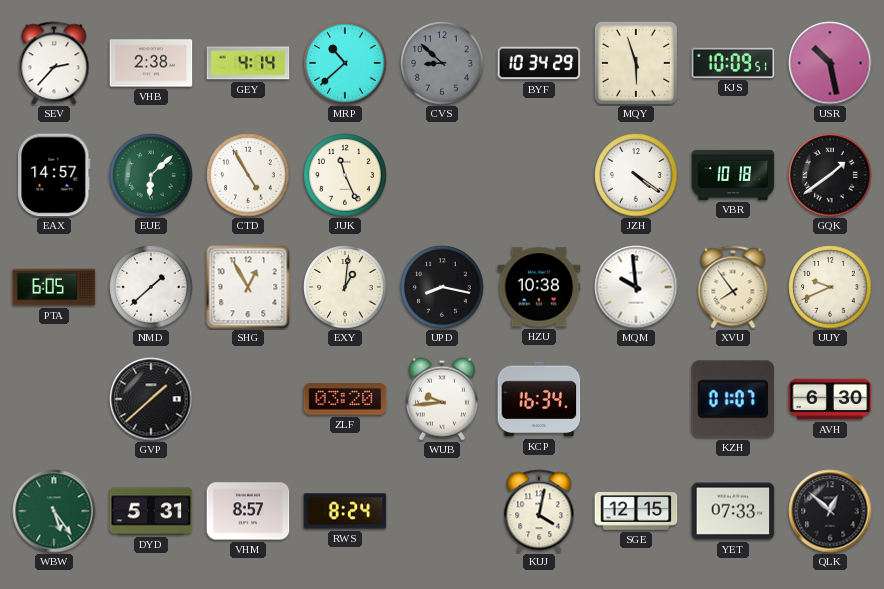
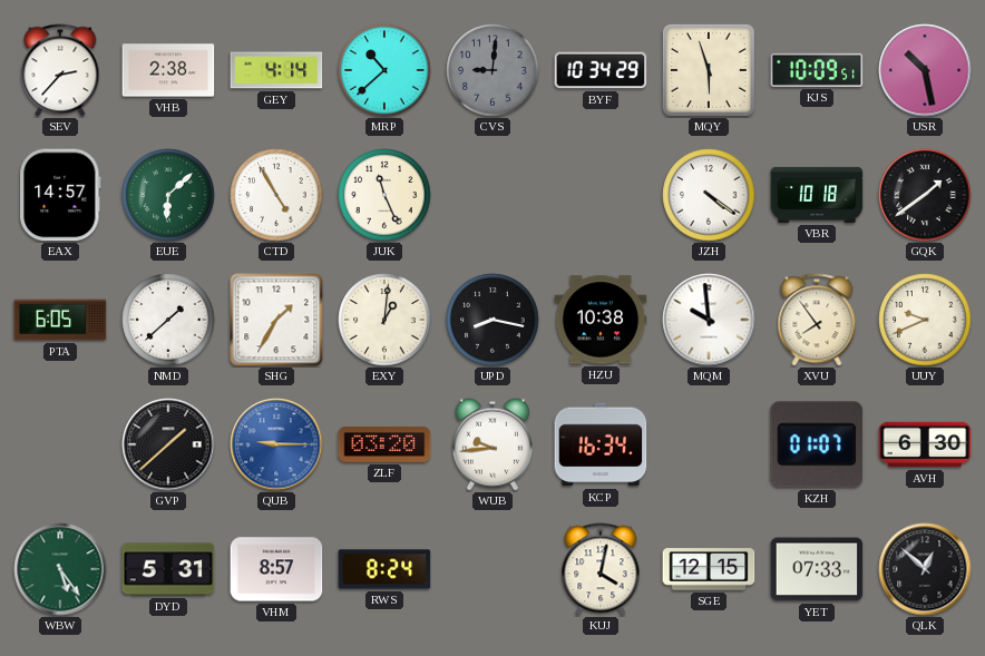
CVS: 8:52 -> 9:01
SHG: 12:55 -> 1:35
QUB: none -> 9:15
